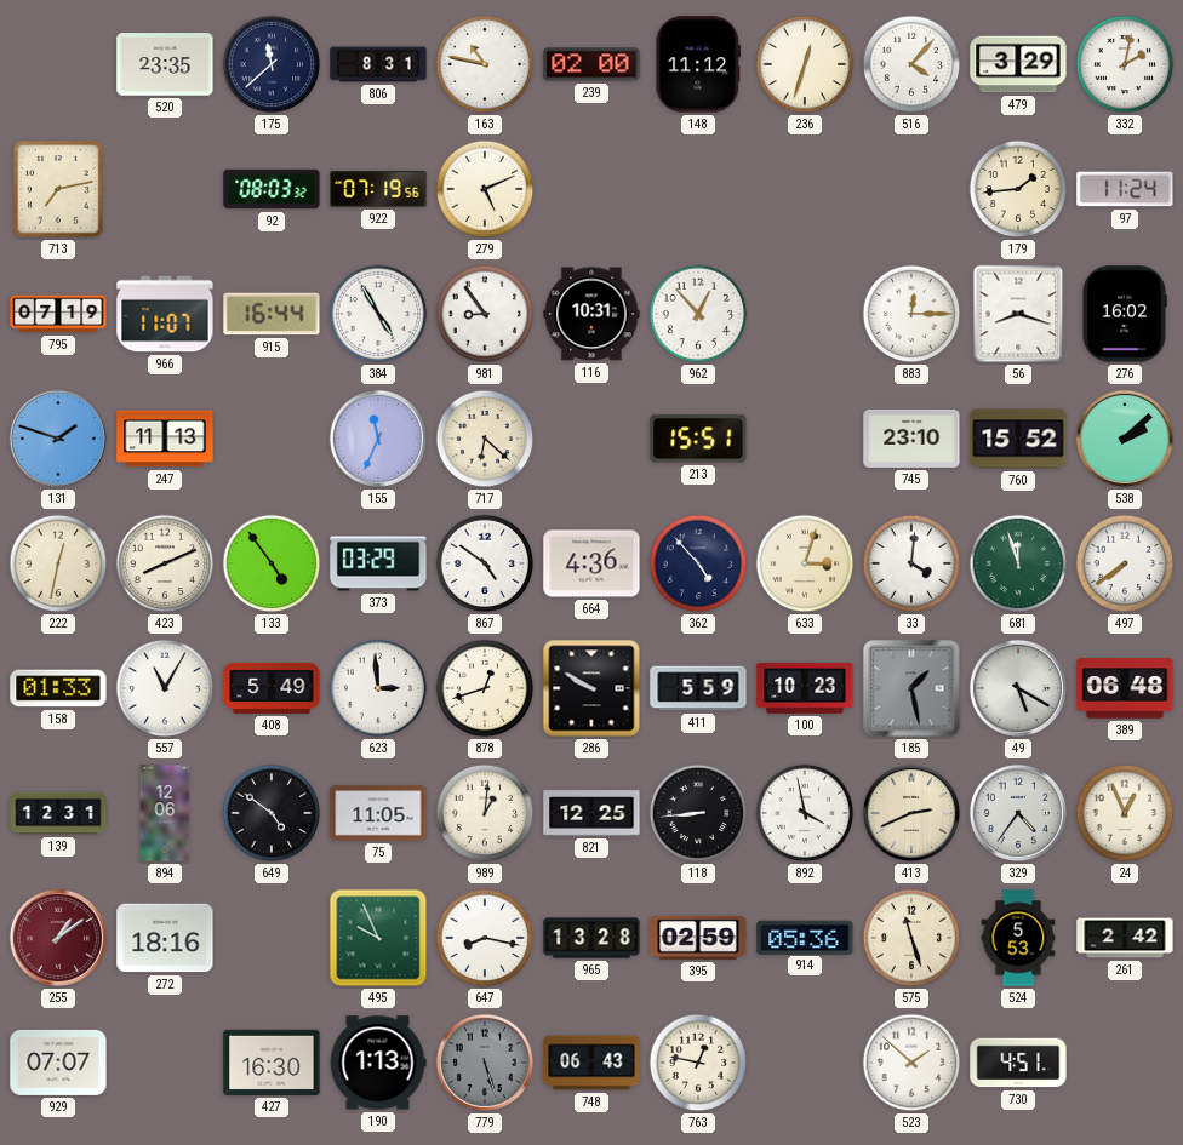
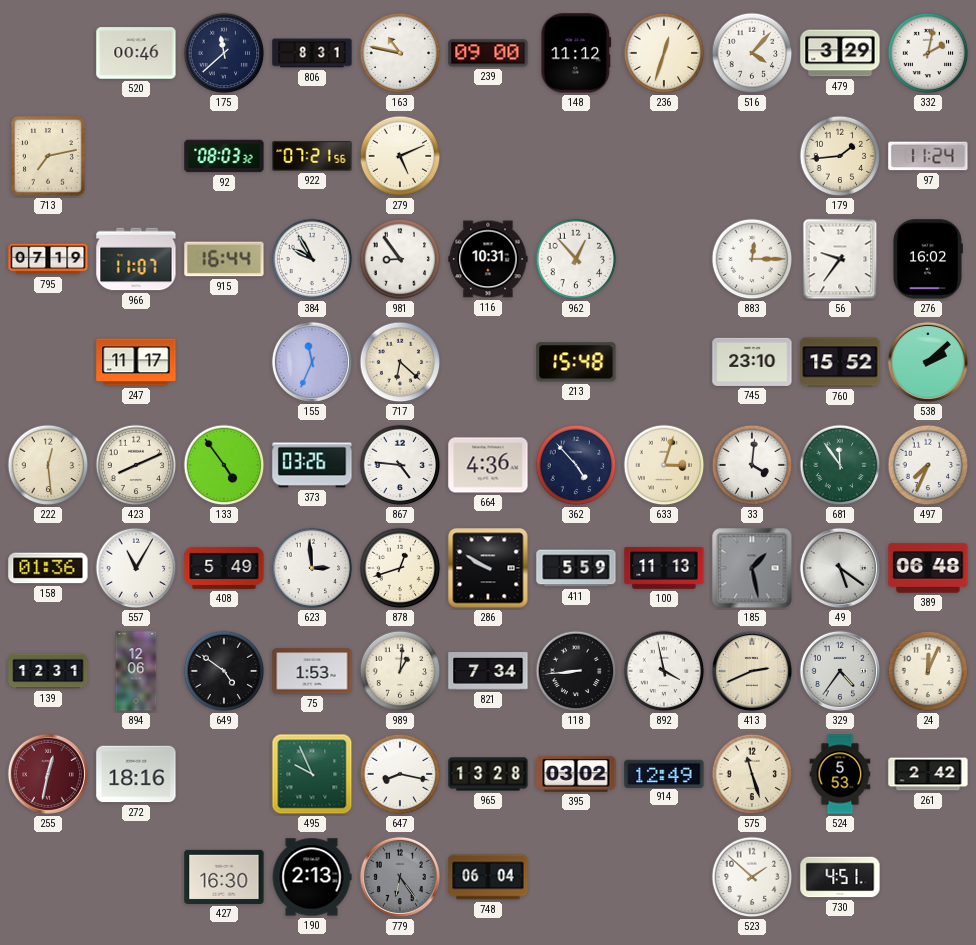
520: 23:35 -> 00:46
239: 02:00 -> 09:00
922: 07:19 -> 07:21
384: 4:55 -> 9:55
56: 8:18 -> 9:36
131: 1:48 -> none
247: 11:13 -> 11:17
213: 15:51 -> 15:48
222: 12:32 -> 12:29
373: 03:29 -> 03:26
867: 4:51 -> 4:46
681: 11:57 -> 11:54
497: 7:39 -> 7:34
158: 01:33 -> 01:36
100: 10:23 -> 11:13
49: 5:20 -> 5:21
75: 11:05 -> 1:53
821: 12:25 -> 7:34
24: 12:56 -> 12:04
255: 1:09 -> 12:32
395: 02:59 -> 03:02
914: 05:36 -> 12:49
929: 07:07 -> none
190: 1:13 -> 2:13
779: 5:27 -> 6:24
748: 06:43 -> 06:04
763: 12:47 -> none
